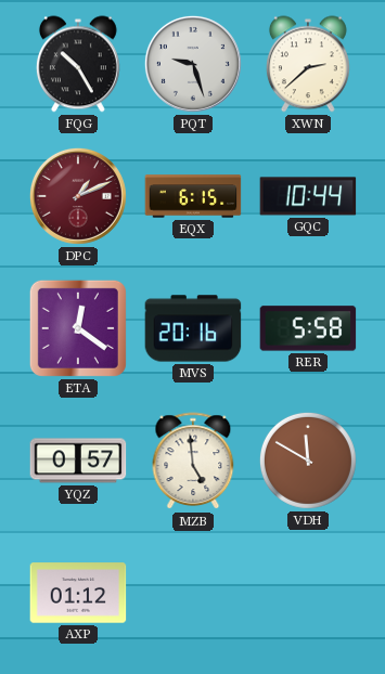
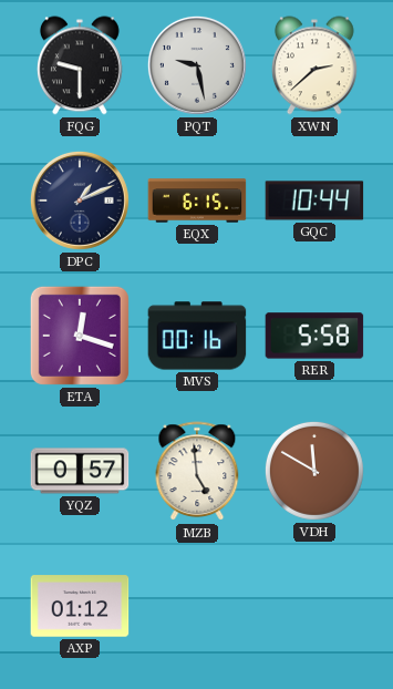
FQG: 10:25 -> 9:30
PQT: 9:27 -> 9:28
DPC dial: burgundy -> navy
ETA: 12:21 -> 12:18
MVS: 20:16 -> 00:16
